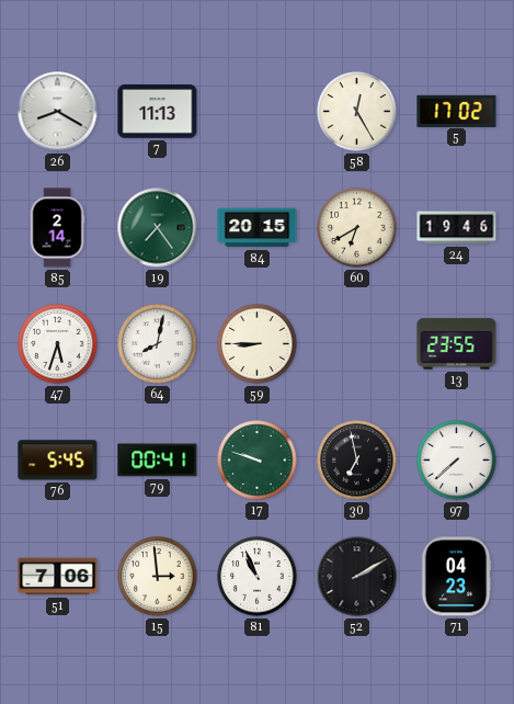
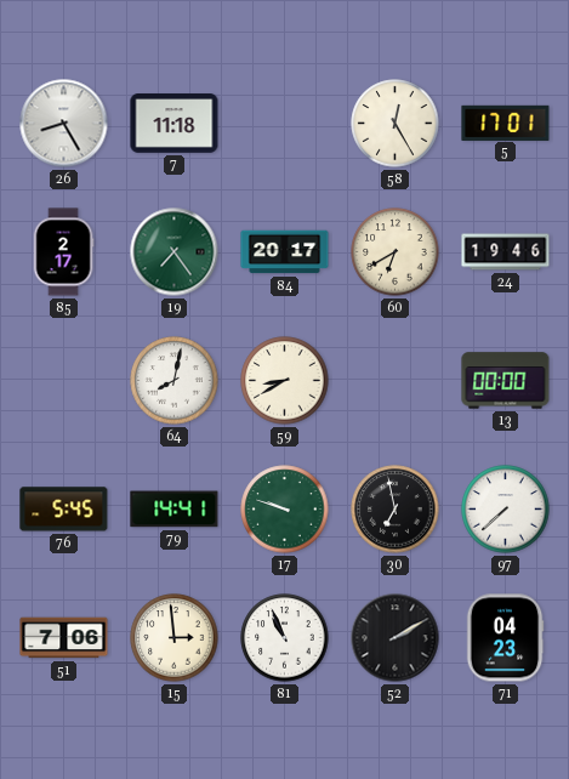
26: 8:20 -> 8:25
7: 11:13 -> 11:18
5: 17:02 -> 17:01
85: 2:14 -> 2:17
84: 20:15 -> 20:17
47: 5:33 -> none
59: 8:45 -> 8:40
13: 23:55 -> 00:00
79: 00:41 -> 14:41
